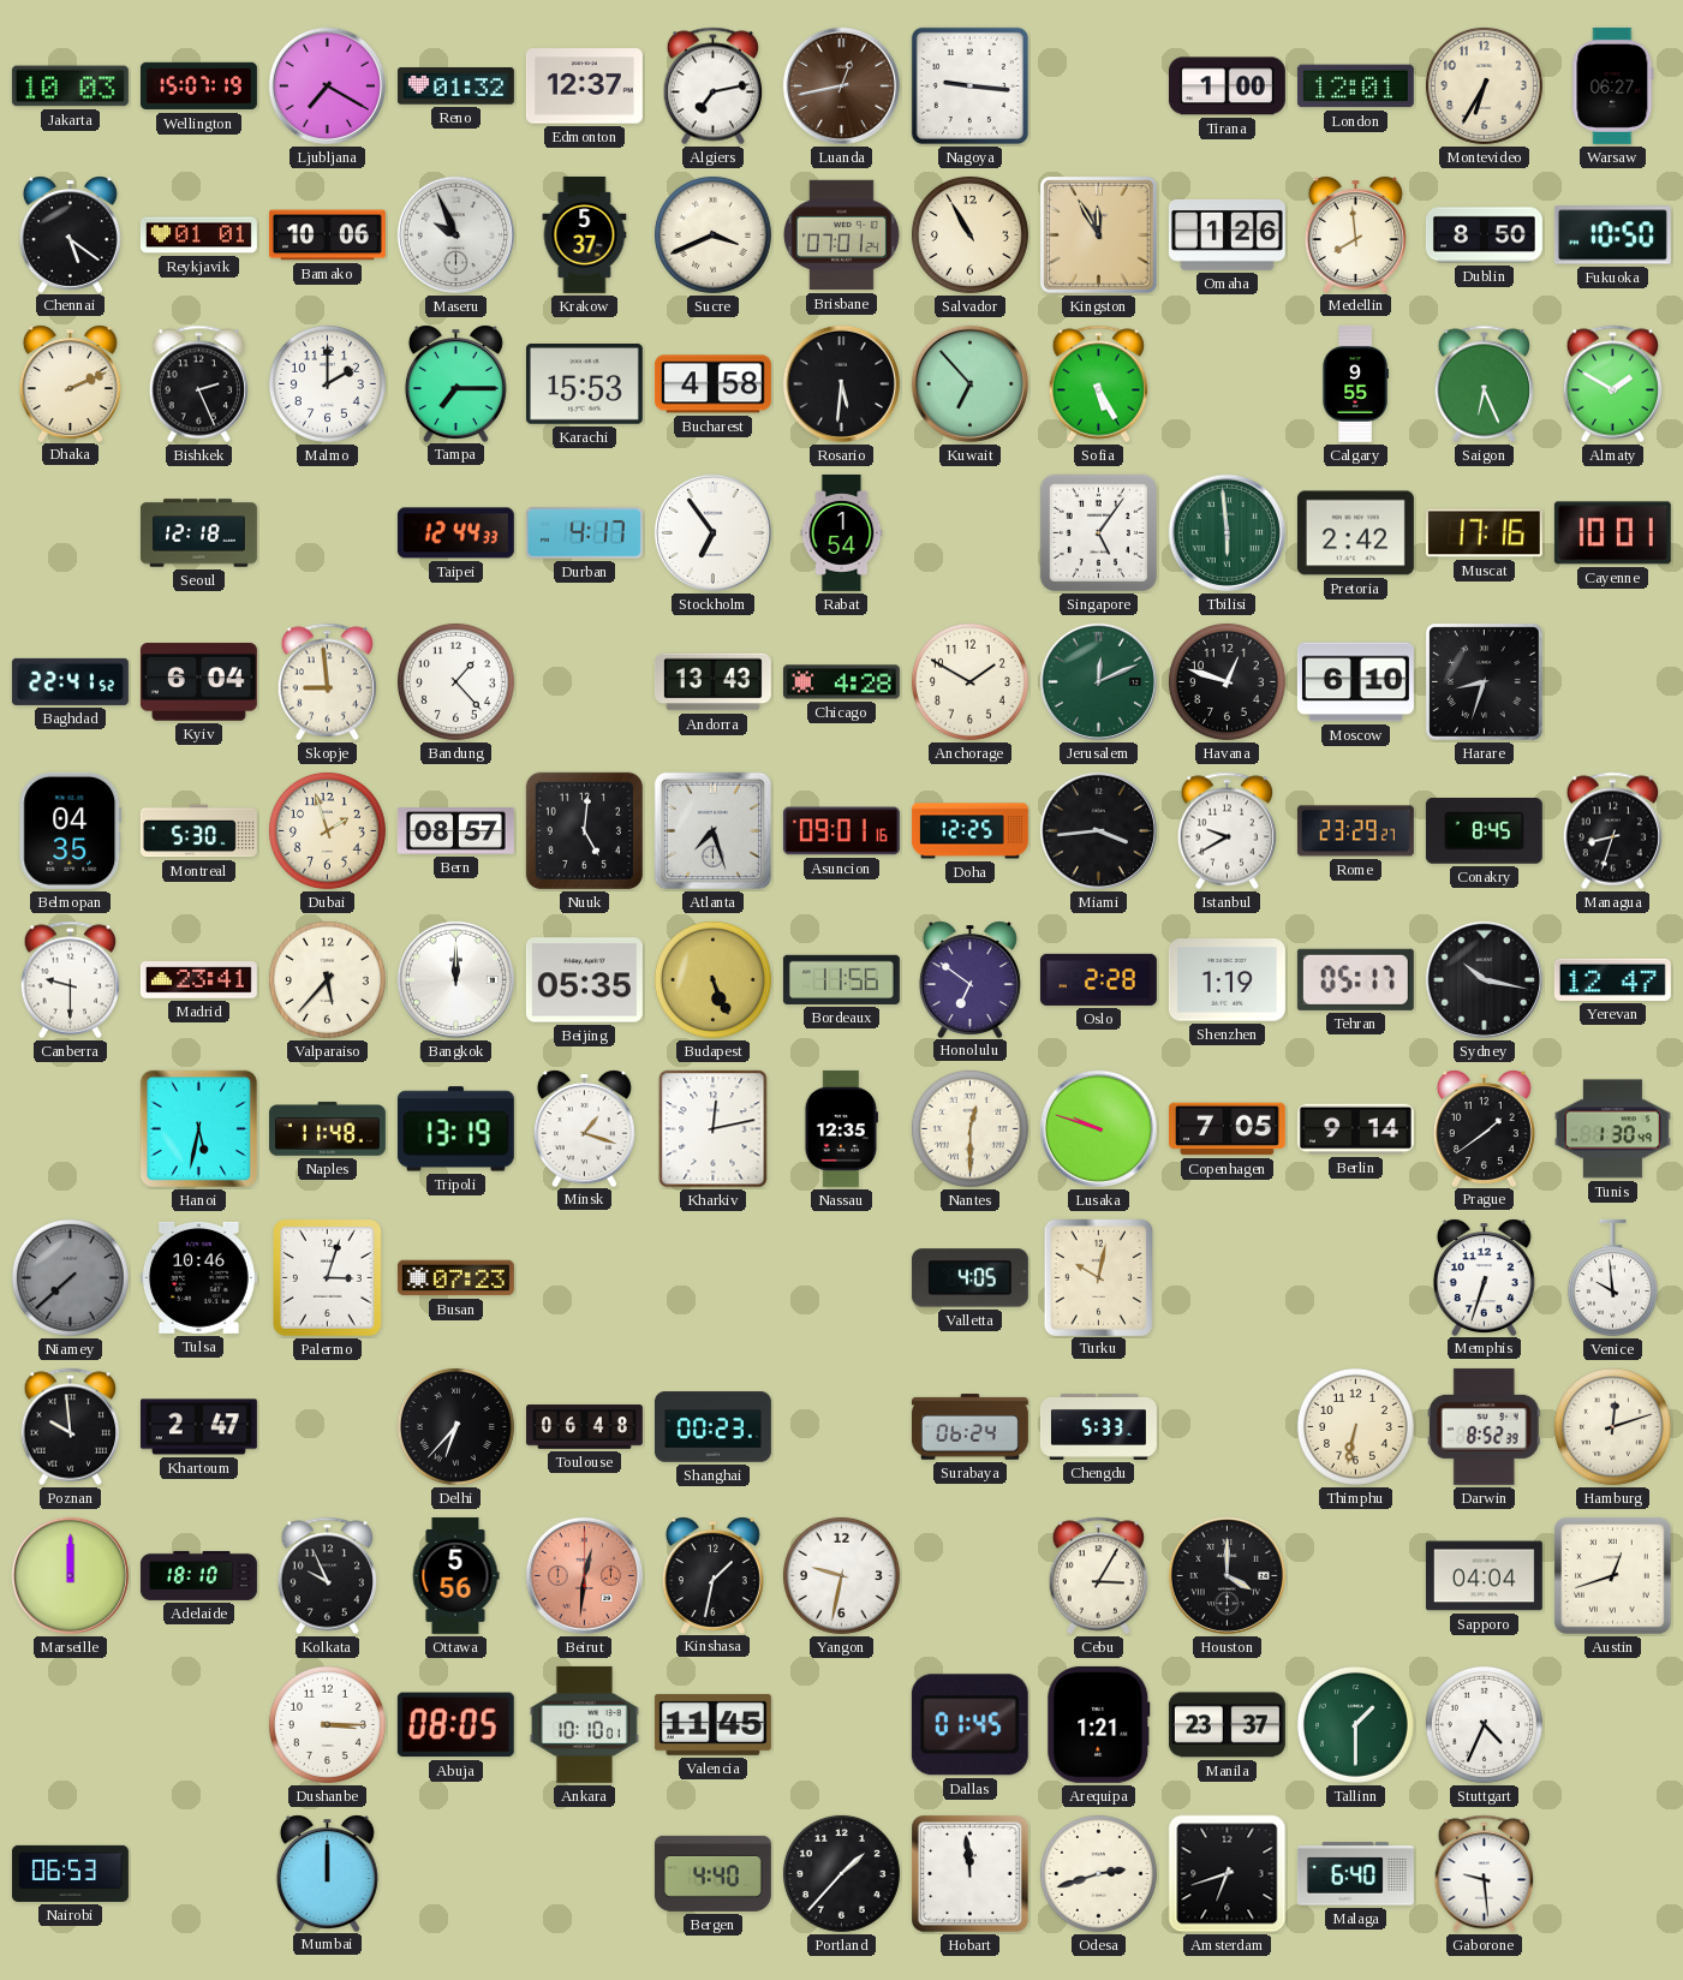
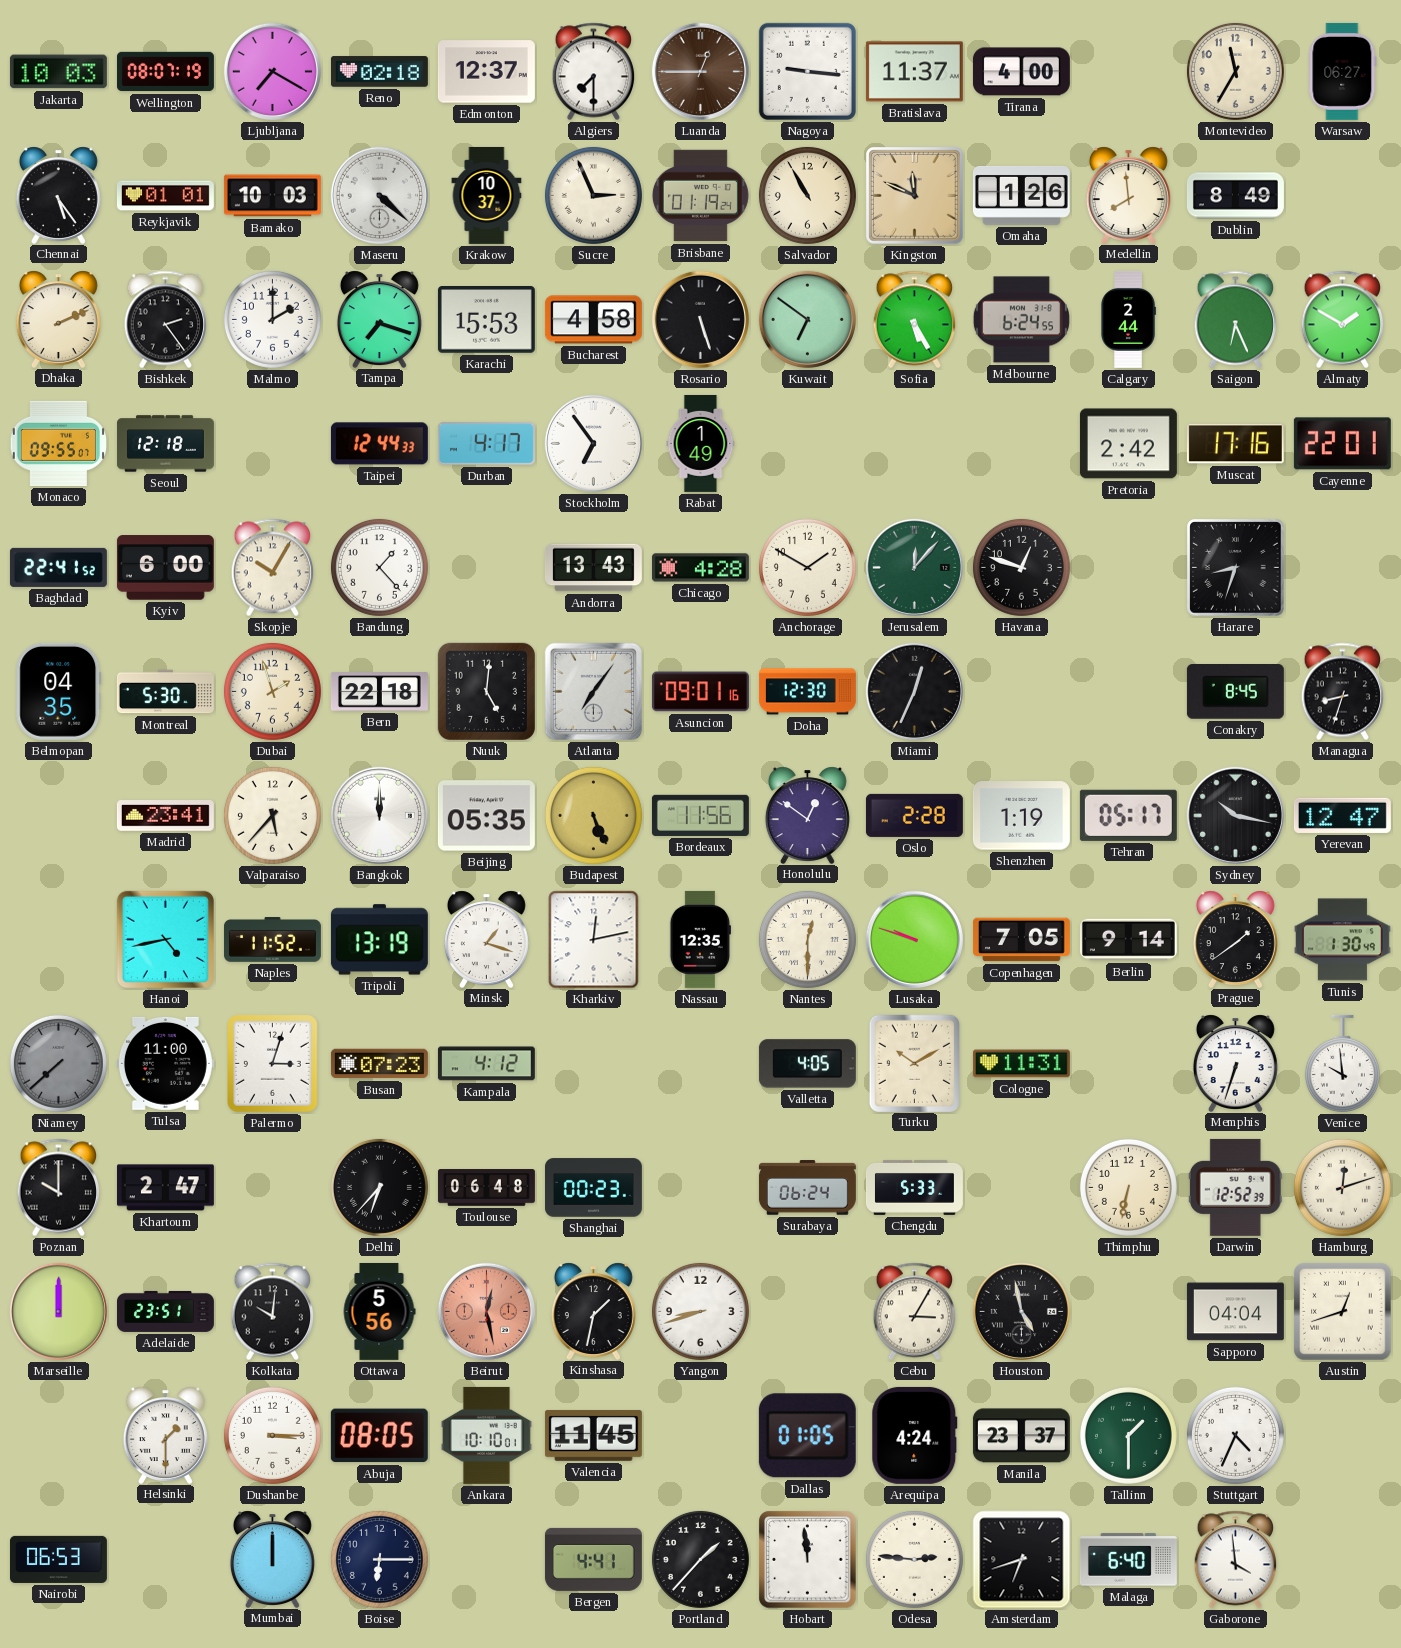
Wellington: 15:07 -> 08:07
Reno: 01:32 -> 02:18
Algiers: 7:13 -> 7:30
Luanda: 12:43 -> 12:45
Bratislava: none -> 11:37
Tirana: 1:00 -> 4:00
London: 12:01 -> none
Montevideo: 6:35 -> 11:35
Chennai: 5:21 -> 5:24
Bamako: 10:06 -> 10:03
Maseru: 9:56 -> 4:22
Krakow: 5:37 -> 10:37
Sucre: 3:41 -> 2:56
Brisbane: 07:01 -> 01:19
Kingston: 11:55 -> 11:49
Dublin: 8:50 -> 8:49
Fukuoka: 10:50 -> none
Bishkek: 2:26 -> 2:24
Tampa: 7:15 -> 7:18
Rosario: 5:31 -> 5:27
Kuwait: 6:53 -> 6:51
Melbourne: none -> 6:24
Calgary: 9:55 -> 2:44
Monaco: none -> 09:55
Rabat: 1:54 -> 1:49
Singapore: 5:06 -> none
Tbilisi: 5:59 -> none
Cayenne: 10:01 -> 22:01
Kyiv: 6:04 -> 6:00
Skopje: 8:59 -> 10:05
Jerusalem: 12:11 -> 12:07
Moscow: 6:10 -> none
Bern: 08:57 -> 22:18
Atlanta: 7:27 -> 7:06
Doha: 12:25 -> 12:30
Miami: 3:44 -> 12:34
Istanbul: 9:40 -> none
Rome: 23:29 -> none
Canberra: 9:30 -> none
Honolulu: 6:51 -> 12:51
Hanoi: 5:32 -> 4:43
Naples: 11:48 -> 11:52
Tulsa: 10:46 -> 11:00
Kampala: none -> 4:12
Turku: 10:02 -> 10:10
Cologne: none -> 11:31
Poznan: 9:59 -> 10:00
Darwin: 8:52 -> 12:52
Adelaide: 18:10 -> 23:51
Kolkata: 9:56 -> 10:01
Beirut: 12:31 -> 12:28
Yangon: 9:32 -> 8:42
Houston: 4:00 -> 4:58
Helsinki: none -> 1:30
Dallas: 01:45 -> 01:05
Arequipa: 1:21 -> 4:24
Boise: none -> 6:15
Bergen: 4:40 -> 4:41
Odesa: 2:42 -> 2:46
Gaborone: 9:29 -> 3:59
